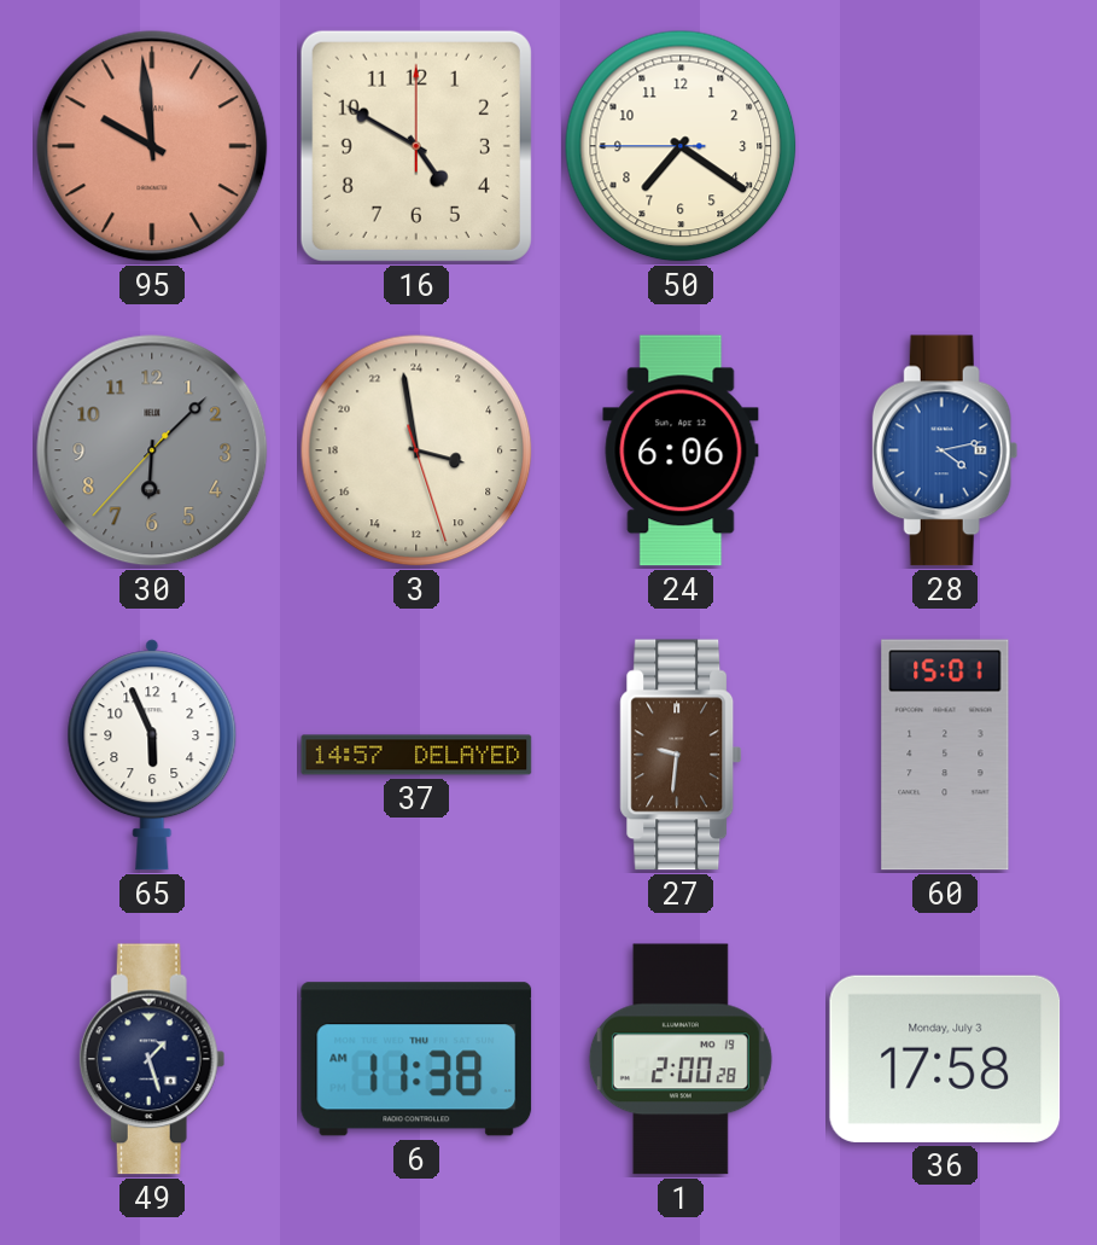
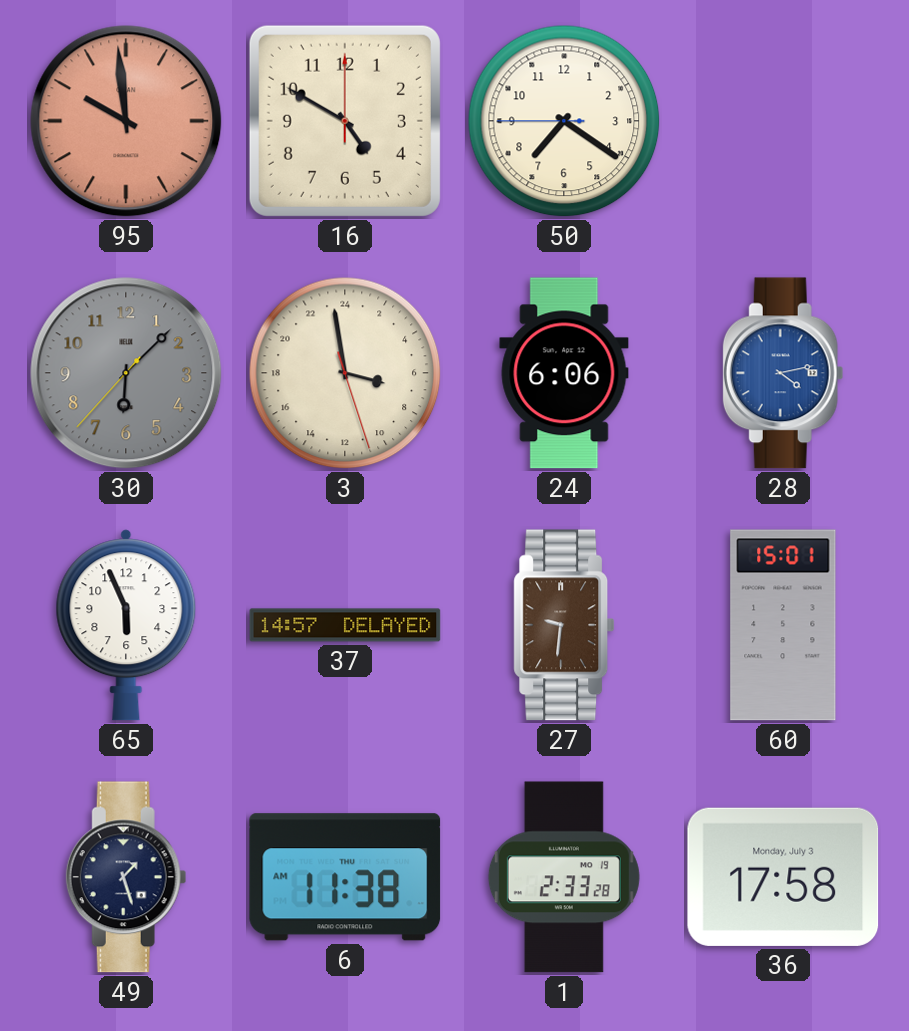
1: 2:00 -> 2:33
